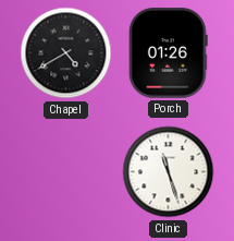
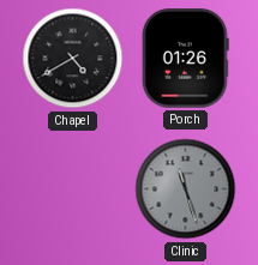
Clinic dial: white -> grey
